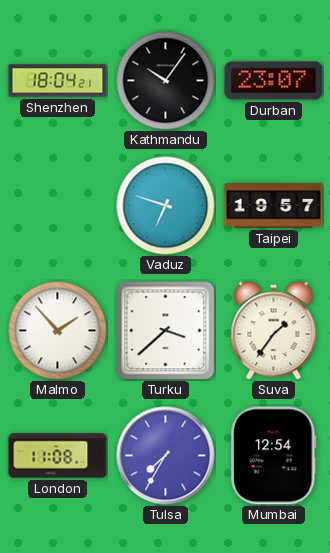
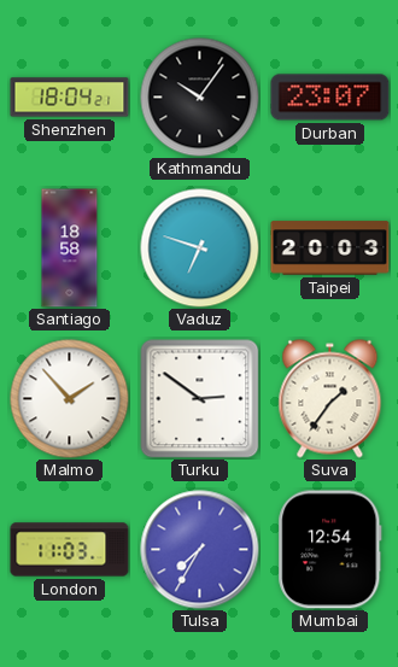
Santiago: none -> 18:58
Taipei: 19:57 -> 20:03
Turku: 3:38 -> 2:51
London: 11:08 -> 11:03
